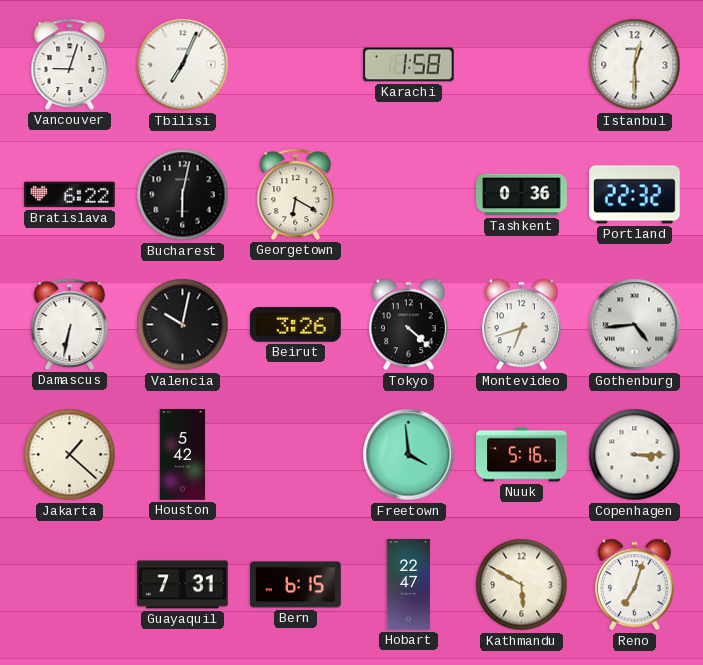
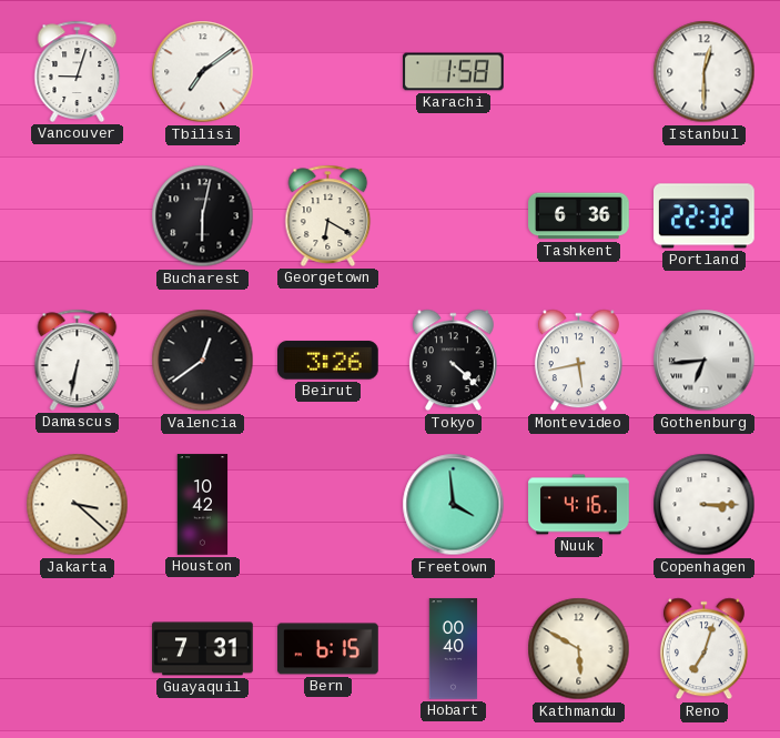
Tbilisi: 7:04 -> 7:09
Bratislava: 6:22 -> none
Tashkent: 0:36 -> 6:36
Valencia: 10:02 -> 12:39
Montevideo: 6:42 -> 5:43
Gothenburg: 4:44 -> 6:44
Jakarta: 1:22 -> 3:22
Houston: 5:42 -> 10:42
Nuuk: 5:16 -> 4:16
Hobart: 22:47 -> 00:40
